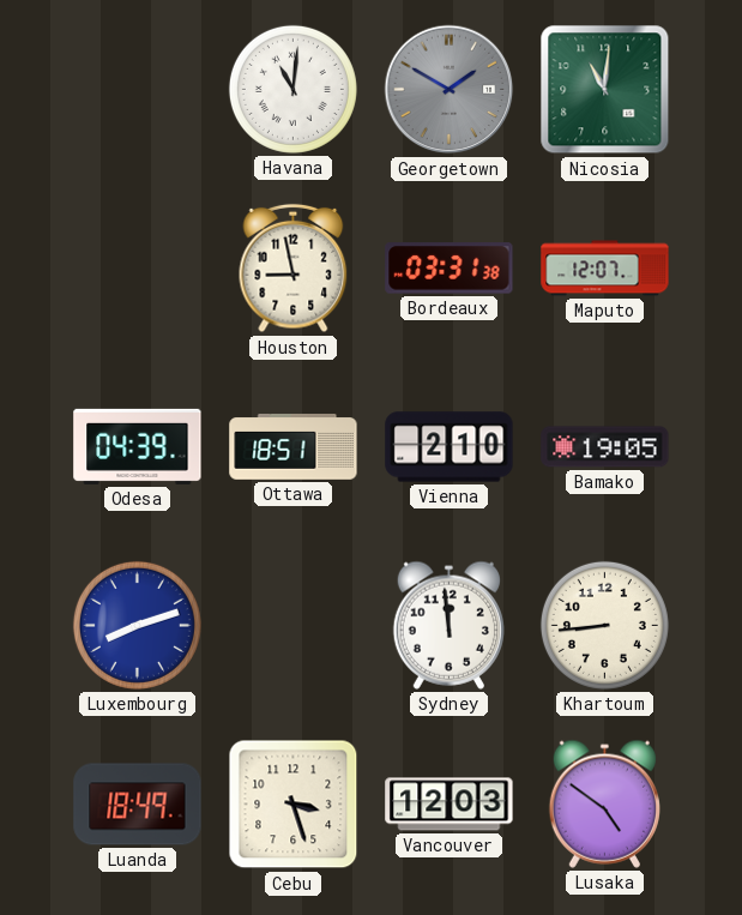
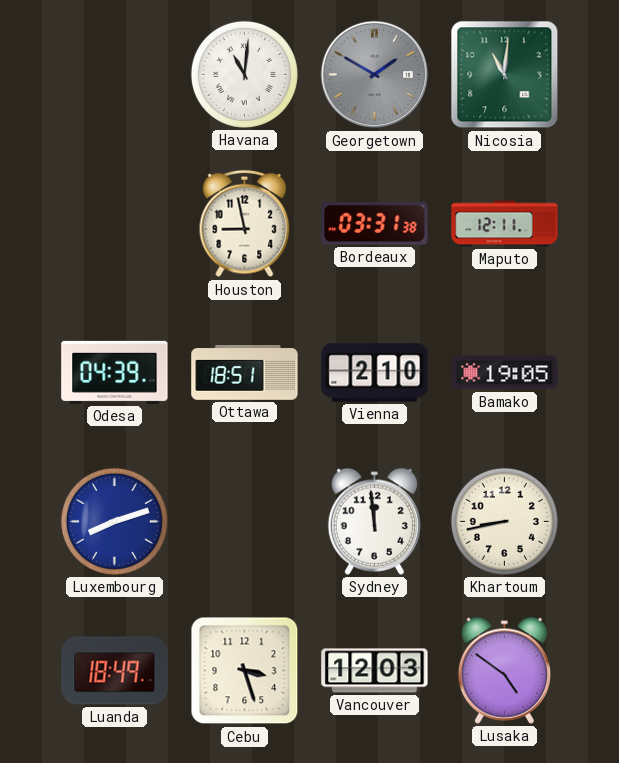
Maputo: 12:07 -> 12:11
Khartoum: 8:44 -> 8:43
